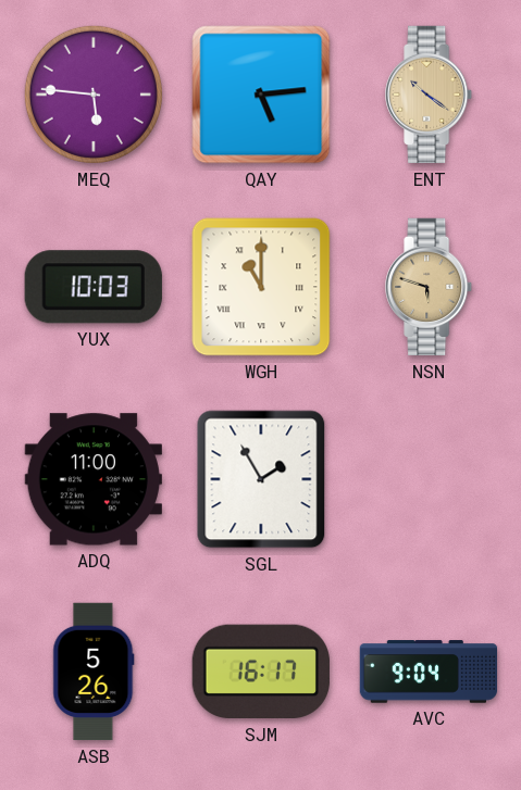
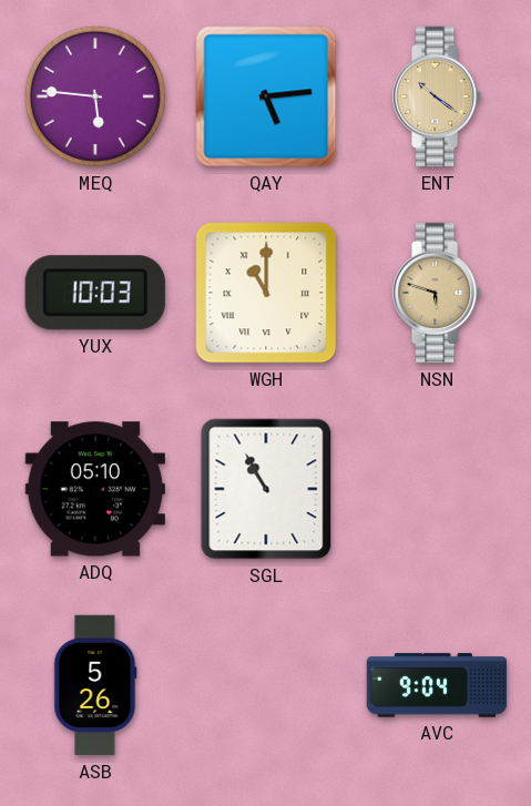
ADQ: 11:00 -> 05:10
SGL: 1:55 -> 10:55
SJM: 16:17 -> none
